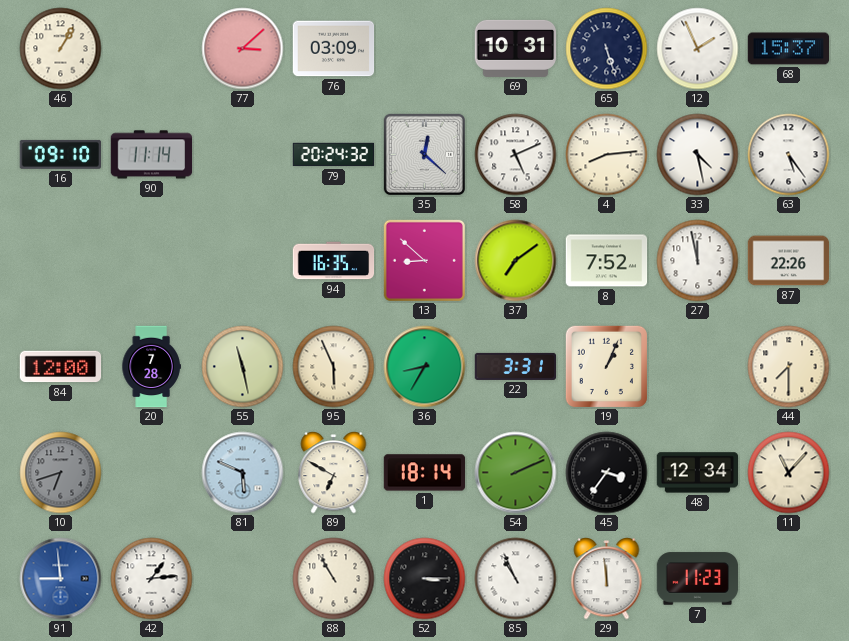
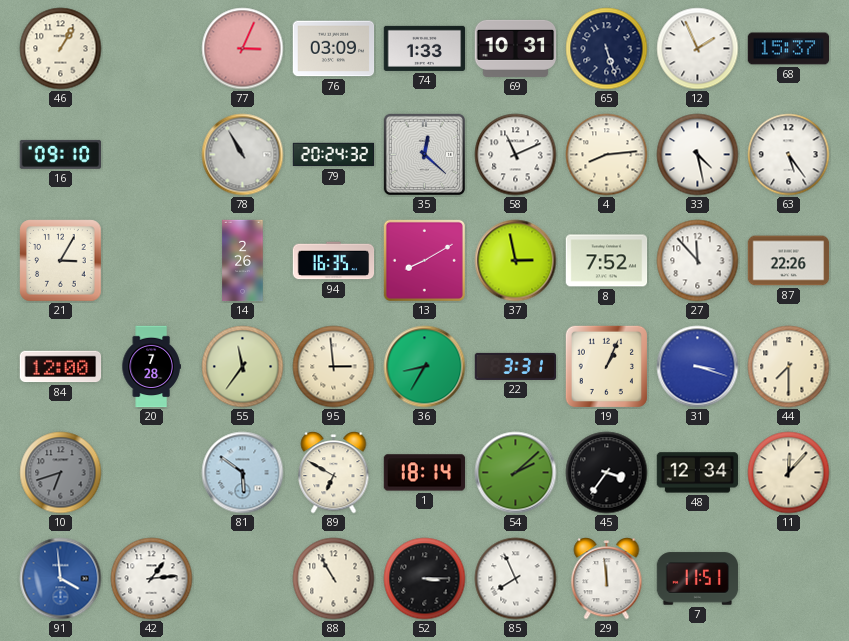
77: 3:08 -> 3:04
74: none -> 1:33
90: 11:14 -> none
78: none -> 10:55
58: 5:11 -> 11:11
21: none -> 3:05
14: none -> 2:26
13: 8:52 -> 8:10
37: 7:09 -> 2:58
27: 11:58 -> 11:53
55: 11:28 -> 11:36
95: 5:56 -> 2:59
31: none -> 3:18
81: 5:49 -> 5:51
54: 2:11 -> 2:08
11: 11:07 -> 12:07
91: 8:59 -> 3:59
85: 10:56 -> 7:56
7: 11:23 -> 11:51
